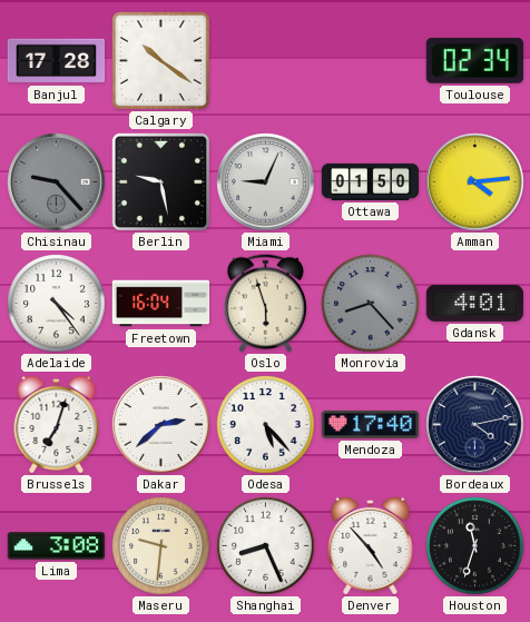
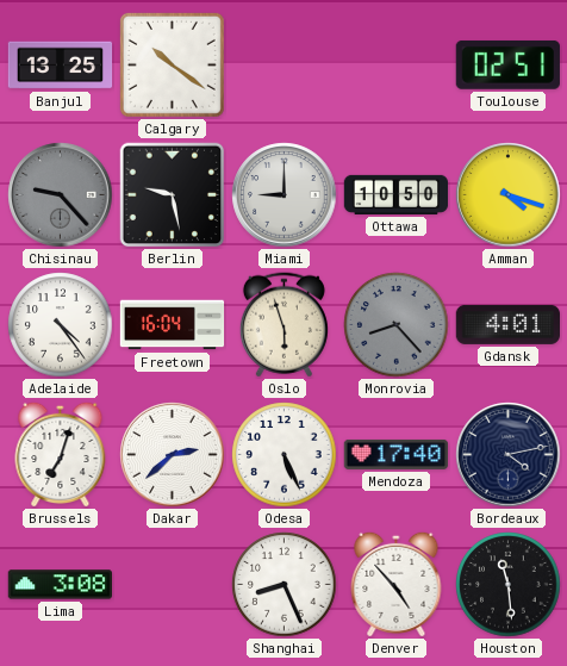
Banjul: 17:28 -> 13:25
Toulouse: 02:34 -> 02:51
Miami: 9:04 -> 9:00
Ottawa: 01:50 -> 10:50
Amman: 4:14 -> 4:18
Odesa: 5:23 -> 5:26
Maseru: 9:31 -> none
Houston: 11:33 -> 11:29
